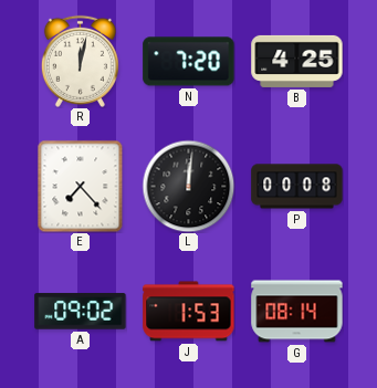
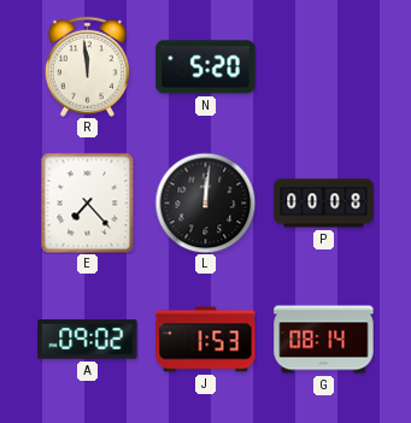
R: 12:02 -> 11:59
N: 7:20 -> 5:20
B: 4:25 -> none
